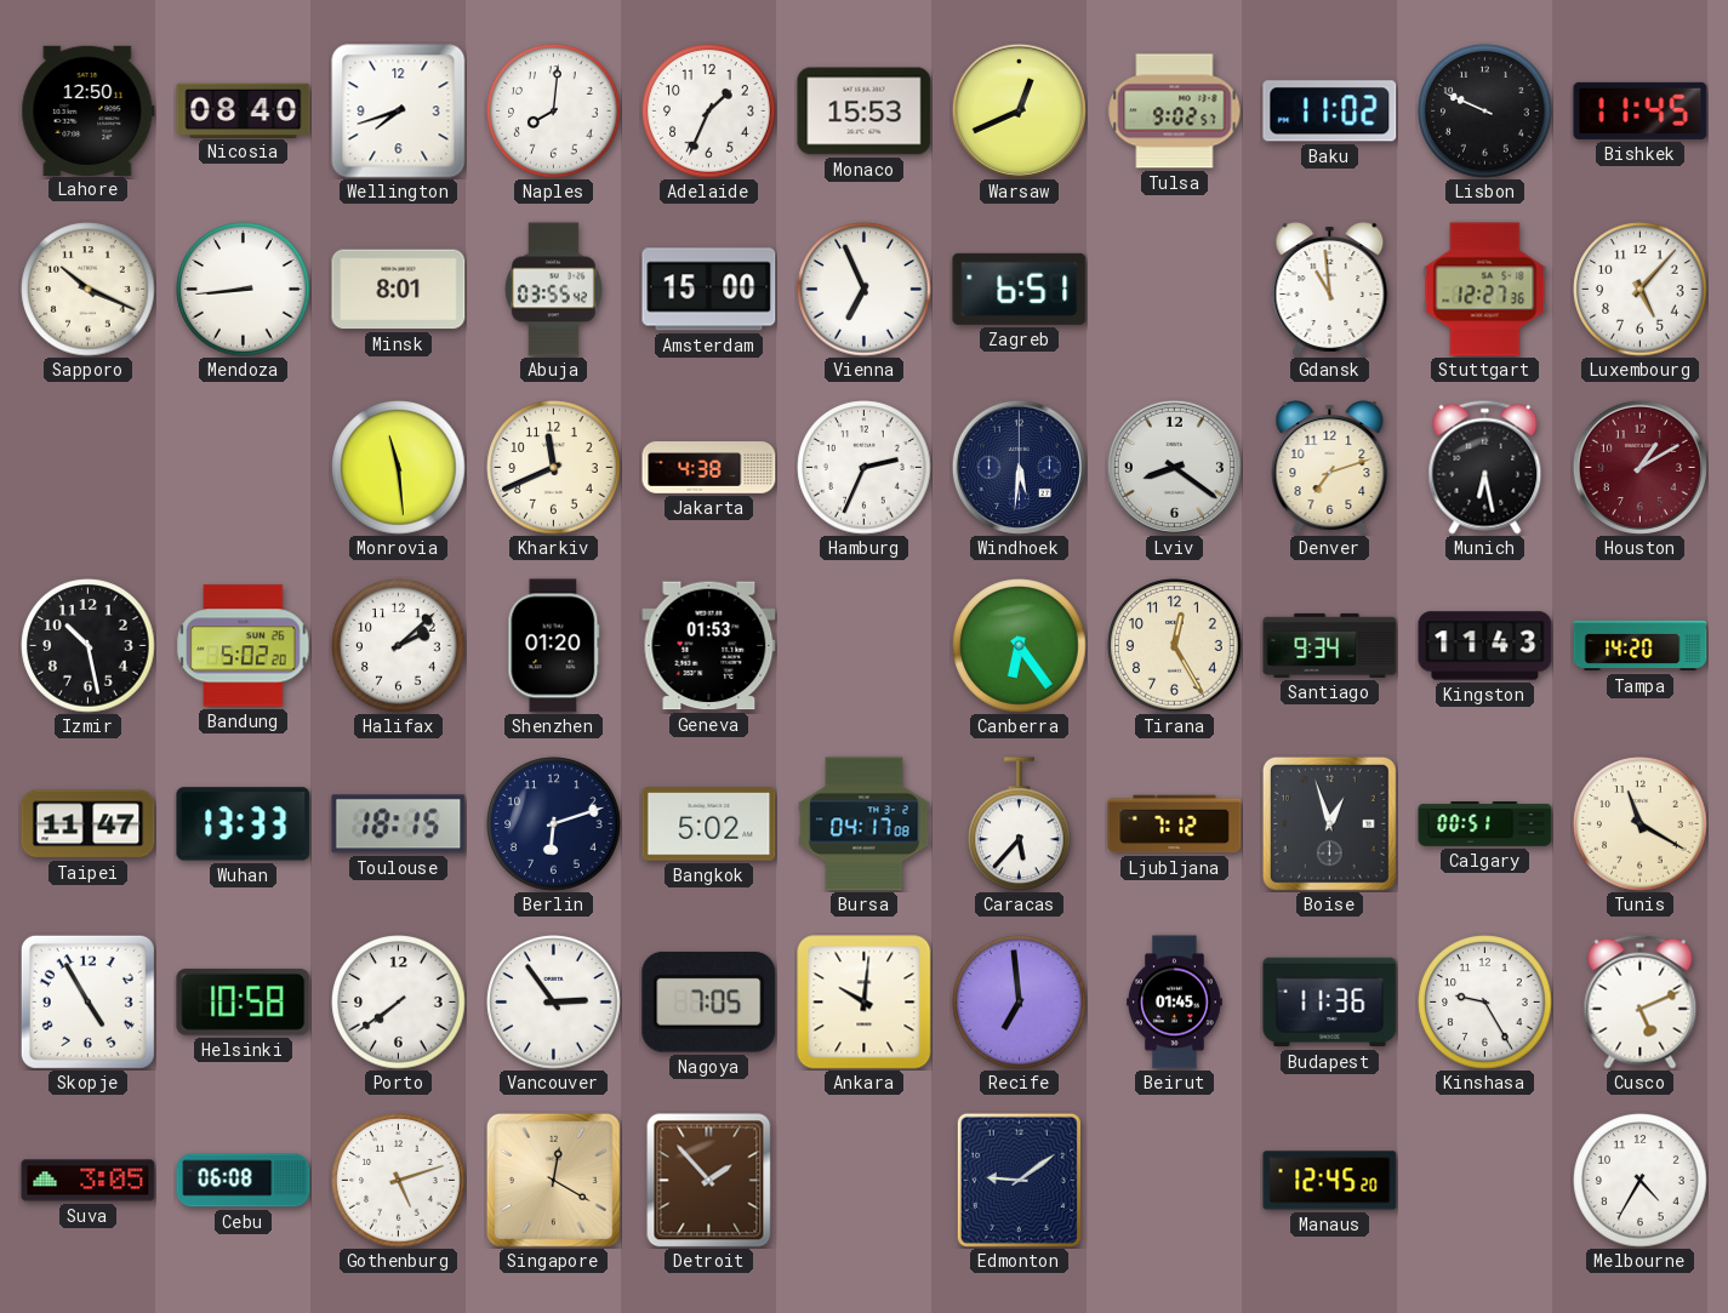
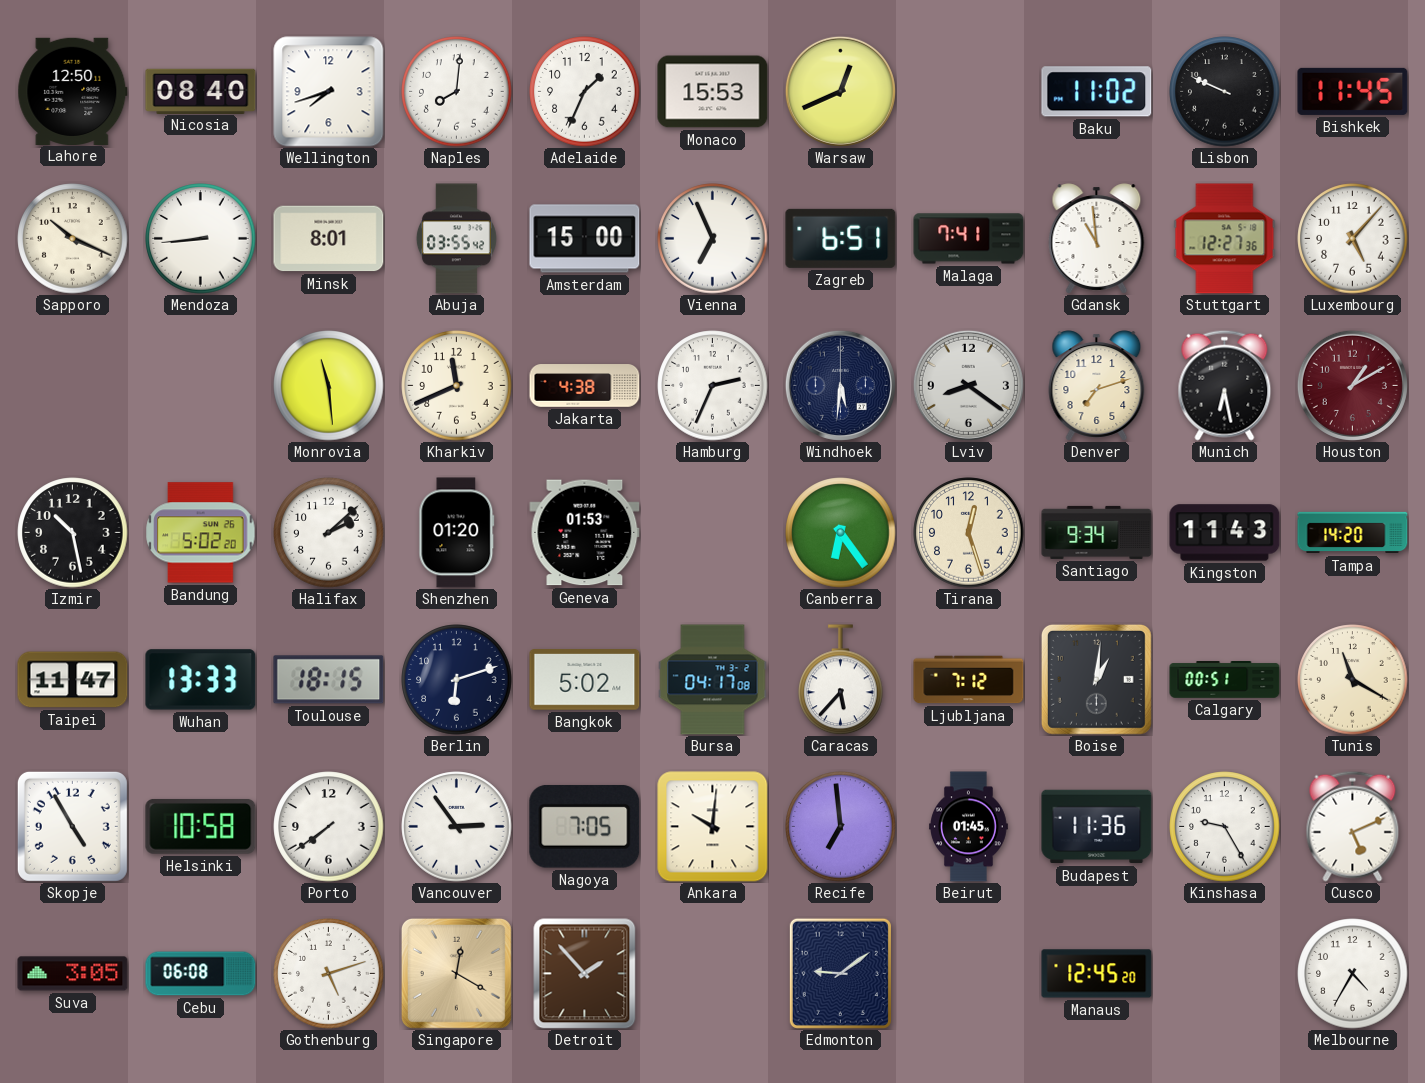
Tulsa: 9:02 -> none
Malaga: none -> 7:41
Tirana: 12:25 -> 12:27
Boise: 12:57 -> 1:01
